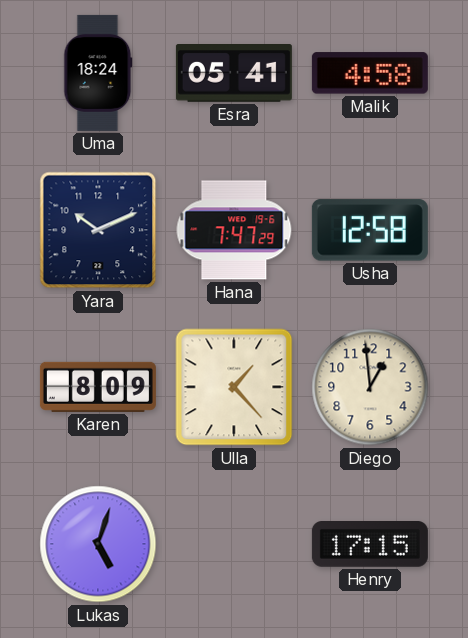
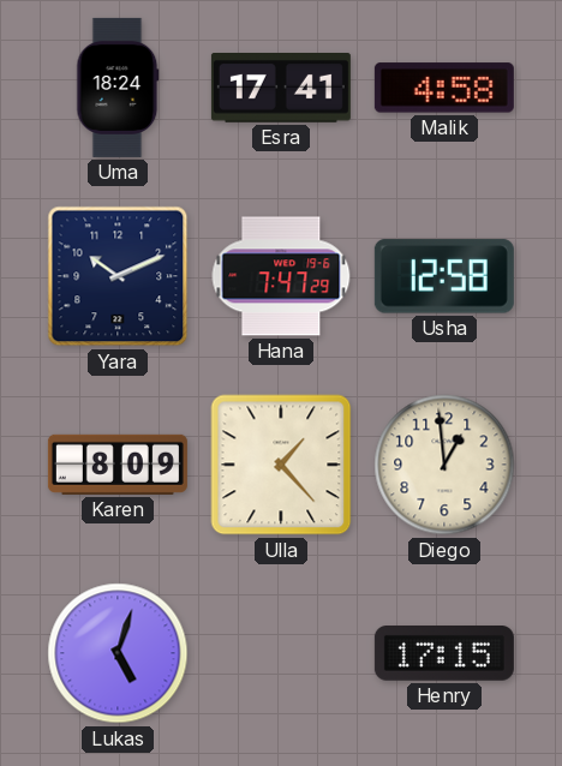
Esra: 05:41 -> 17:41
